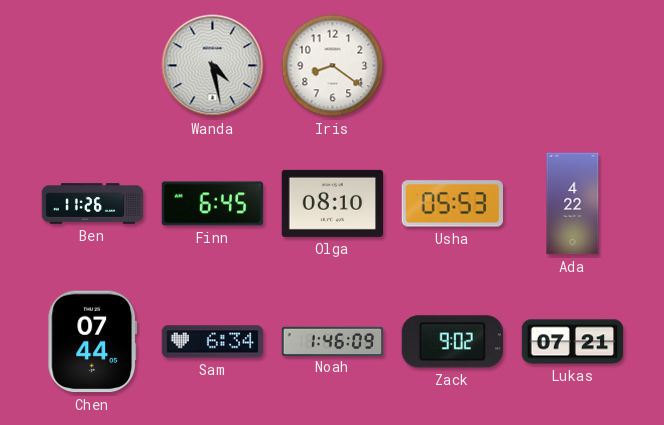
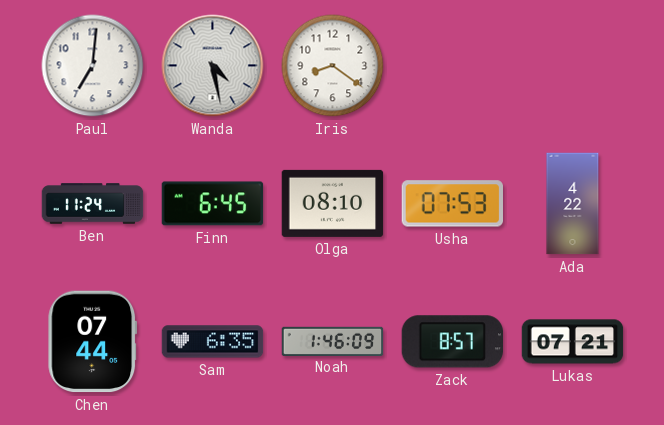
Paul: none -> 7:01
Ben: 11:26 -> 11:24
Usha: 05:53 -> 07:53
Sam: 6:34 -> 6:35
Zack: 9:02 -> 8:57
